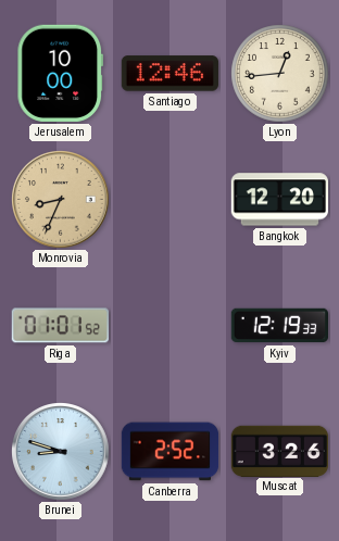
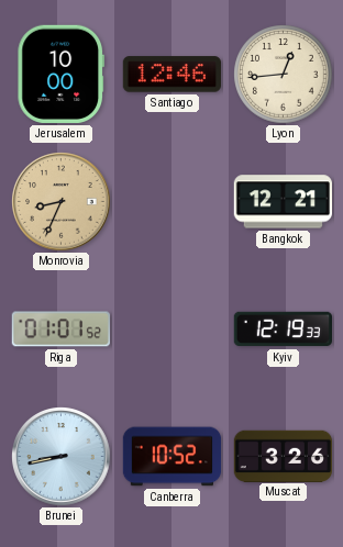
Bangkok: 12:20 -> 12:21
Brunei: 8:48 -> 8:43
Canberra: 2:52 -> 10:52
